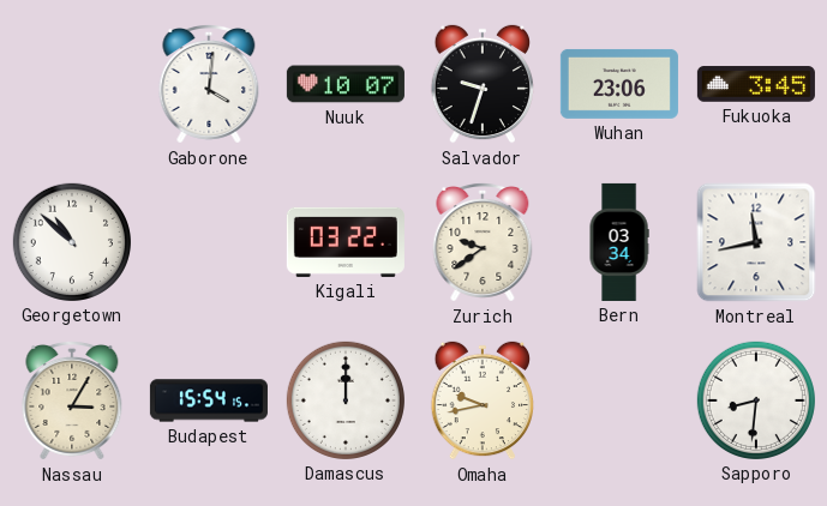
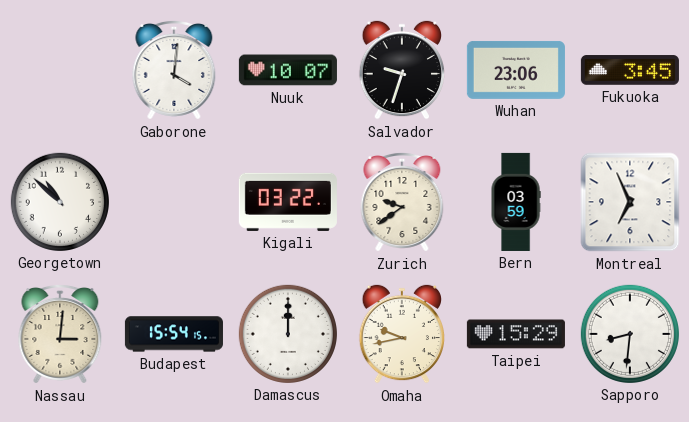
Bern: 03:34 -> 03:59
Montreal: 11:43 -> 6:56
Nassau: 3:05 -> 3:01
Taipei: none -> 15:29
